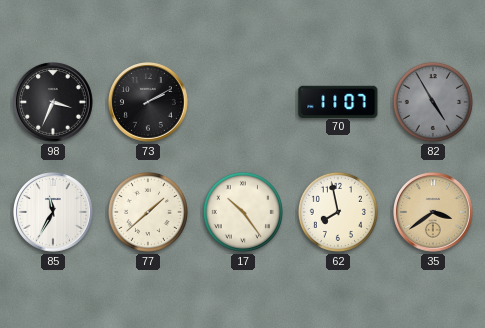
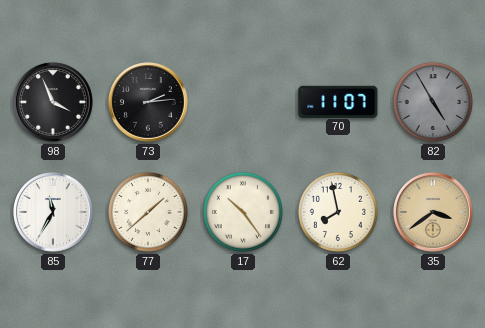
98: 3:34 -> 3:56
73: 2:10 -> 2:14
